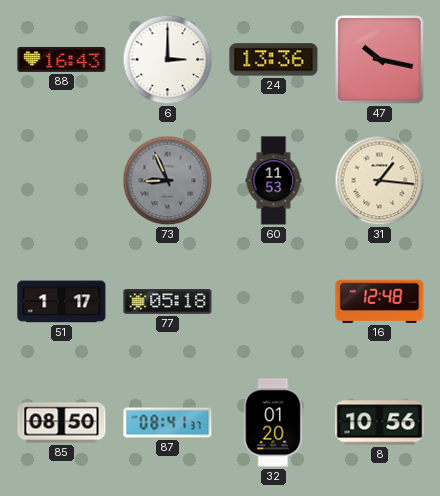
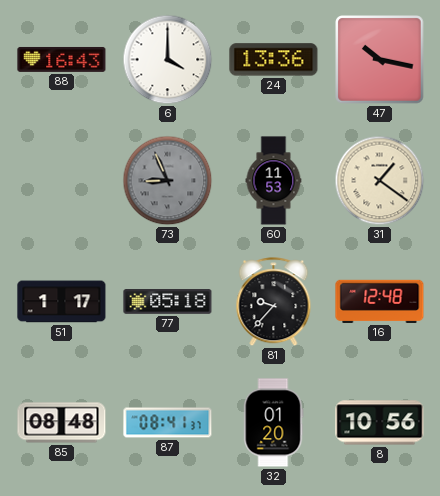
6: 3:00 -> 4:00
31: 1:16 -> 1:21
81: none -> 9:37
85: 08:50 -> 08:48
